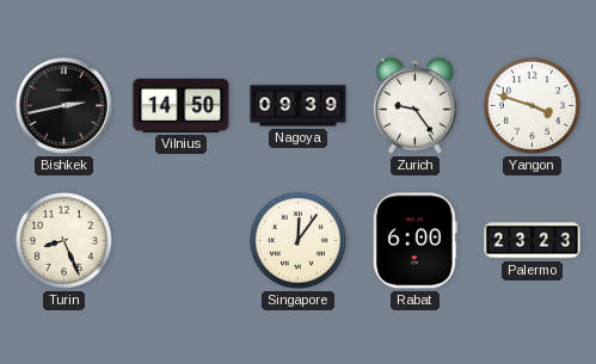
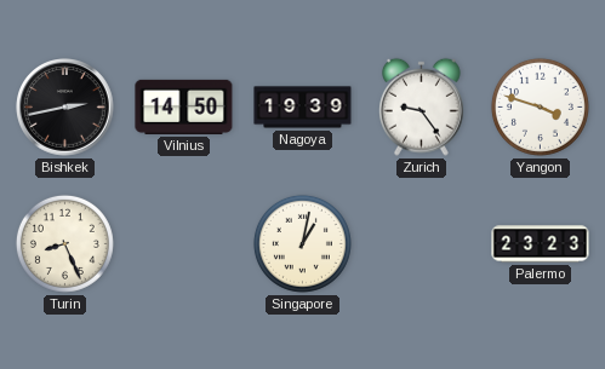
Nagoya: 09:39 -> 19:39
Singapore: 12:06 -> 1:02
Rabat: 6:00 -> none
